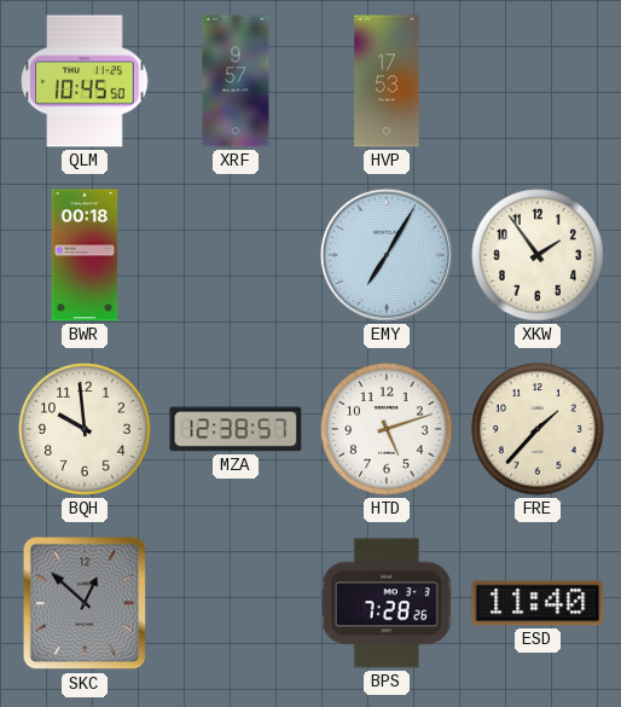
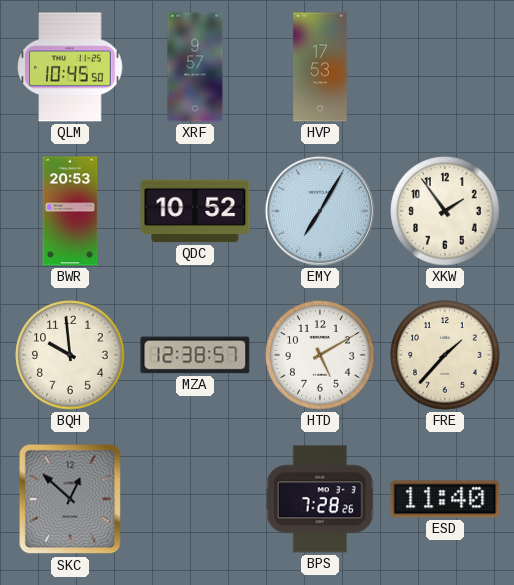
BWR: 00:18 -> 20:53
QDC: none -> 10:52
HTD: 5:12 -> 5:10
